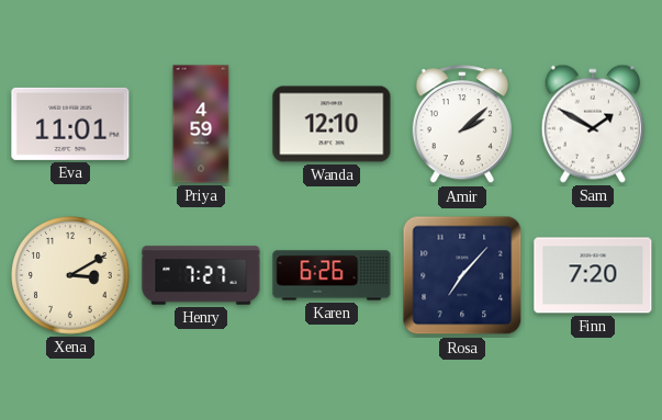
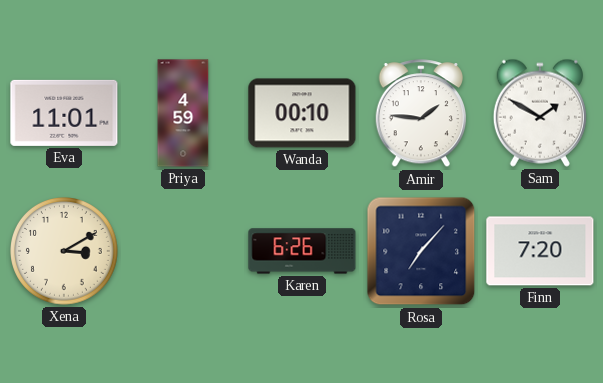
Wanda: 12:10 -> 00:10
Amir: 2:08 -> 1:46
Henry: 7:27 -> none
